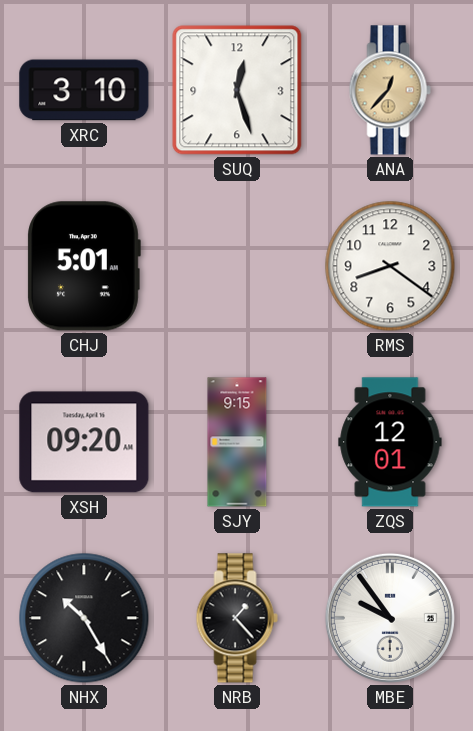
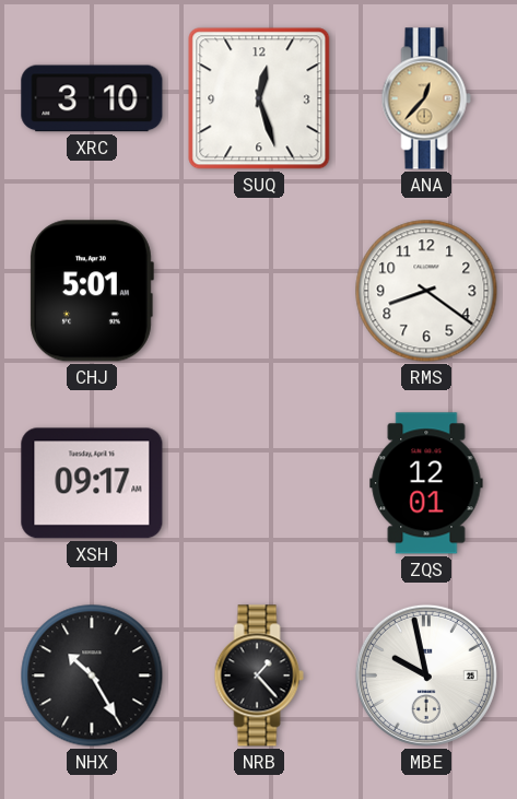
XSH: 09:20 -> 09:17
SJY: 9:15 -> none
MBE: 9:54 -> 9:58
